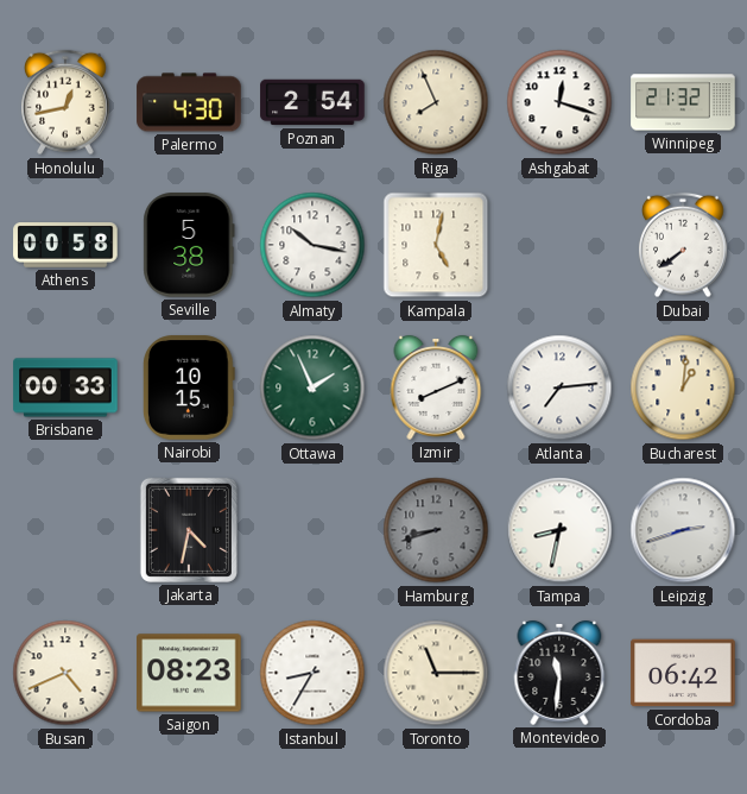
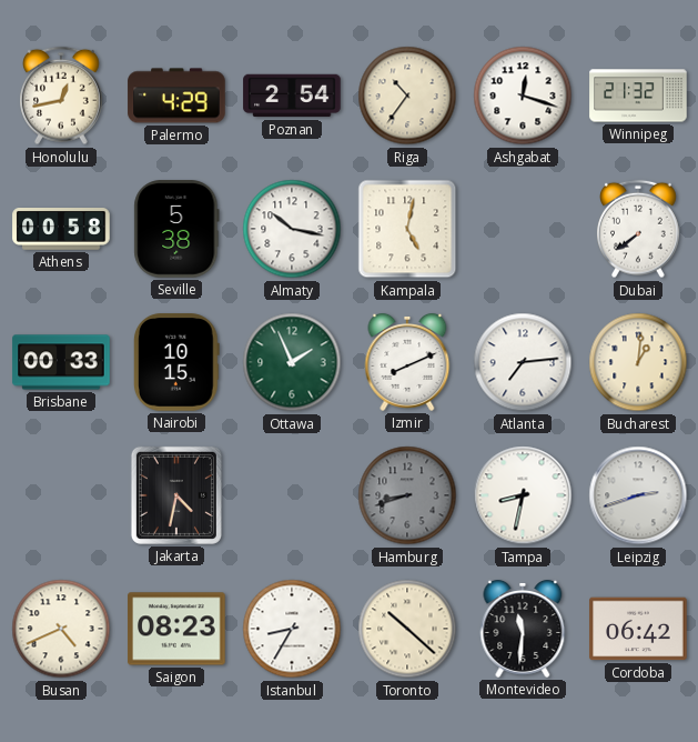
Palermo: 4:30 -> 4:29
Riga: 7:56 -> 10:36
Toronto: 11:15 -> 10:22
